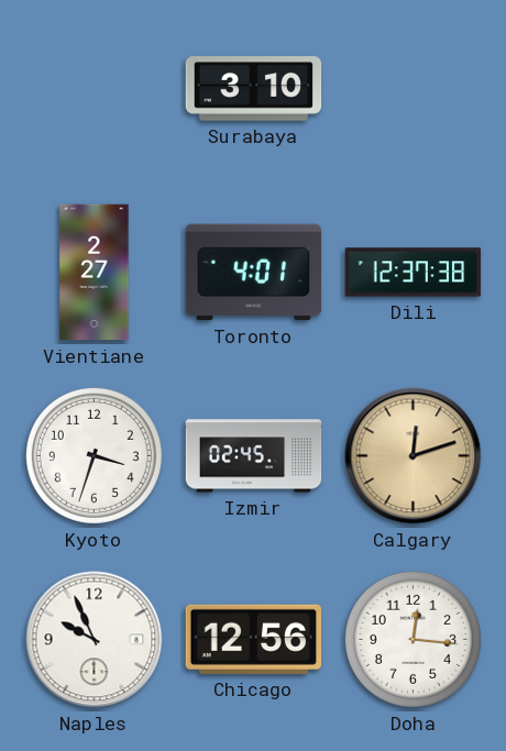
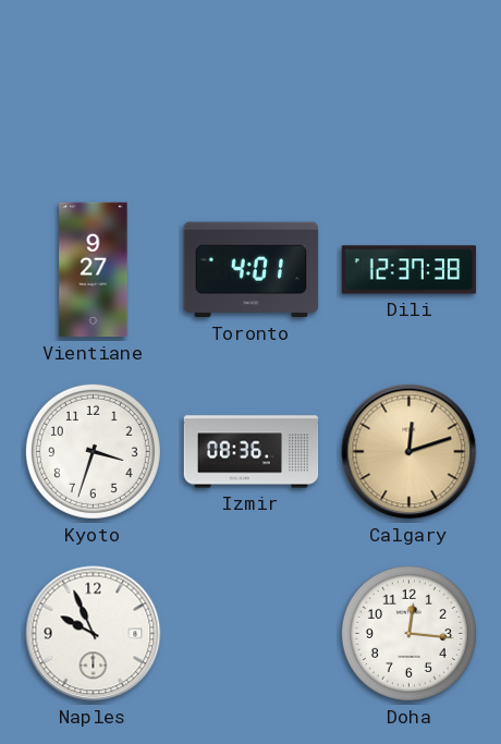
Surabaya: 3:10 -> none
Vientiane: 2:27 -> 9:27
Izmir: 02:45 -> 08:36
Chicago: 12:56 -> none
